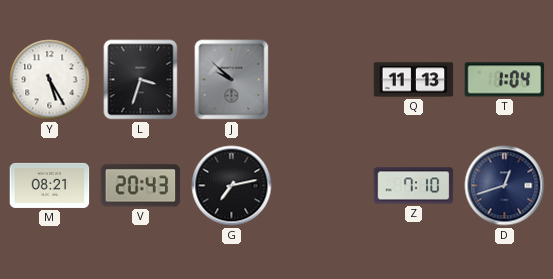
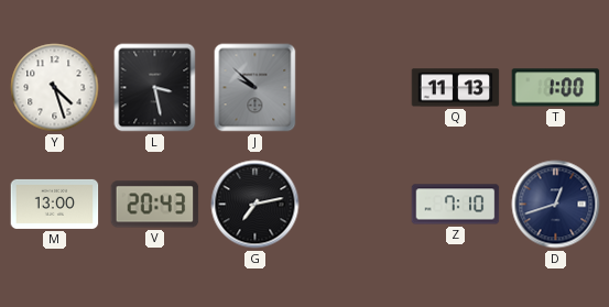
Y: 5:25 -> 4:27
L: 3:33 -> 3:28
T: 1:04 -> 1:00
M: 08:21 -> 13:00
